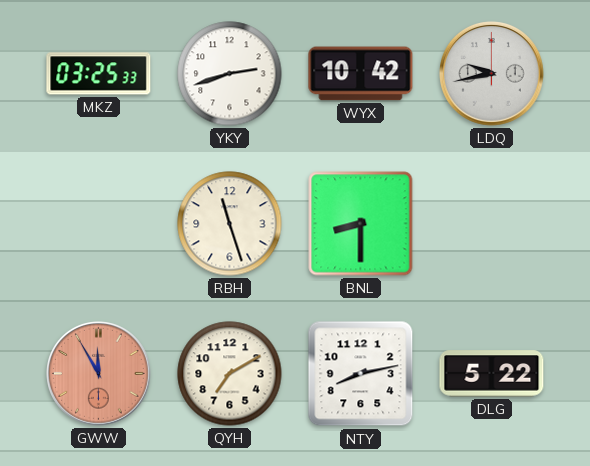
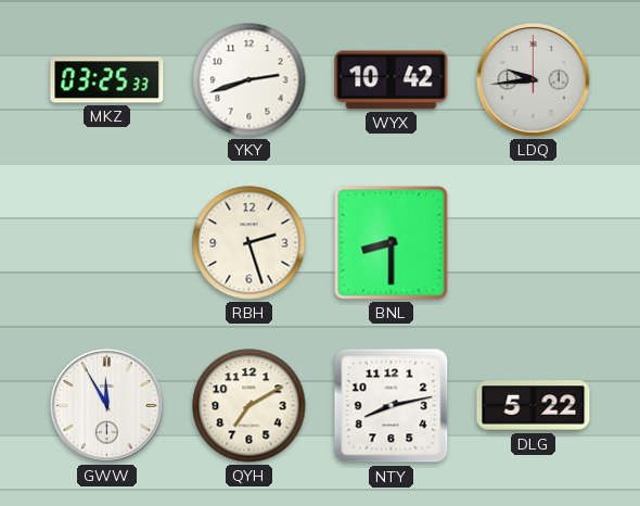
LDQ: 9:43 -> 9:44
RBH: 11:27 -> 2:27
GWW dial: salmon -> white
